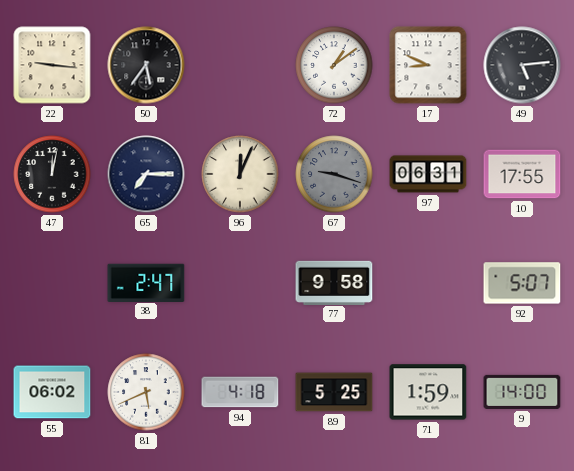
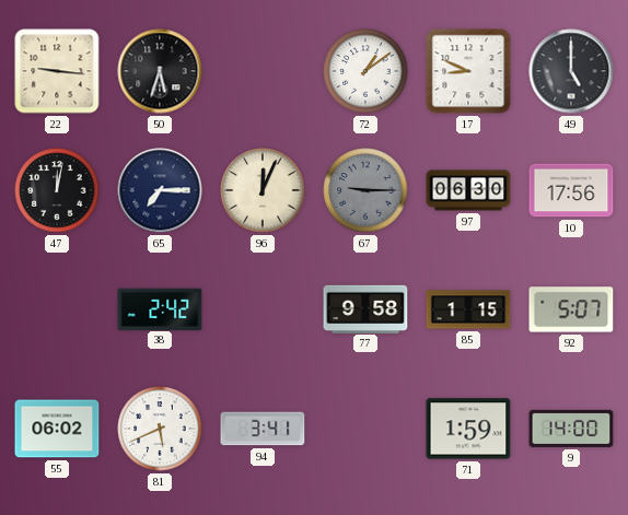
50: 5:36 -> 5:33
49: 5:14 -> 5:00
67: 9:18 -> 9:15
97: 06:31 -> 06:30
10: 17:55 -> 17:56
38: 2:47 -> 2:42
85: none -> 1:15
94: 4:18 -> 3:41
89: 5:25 -> none
